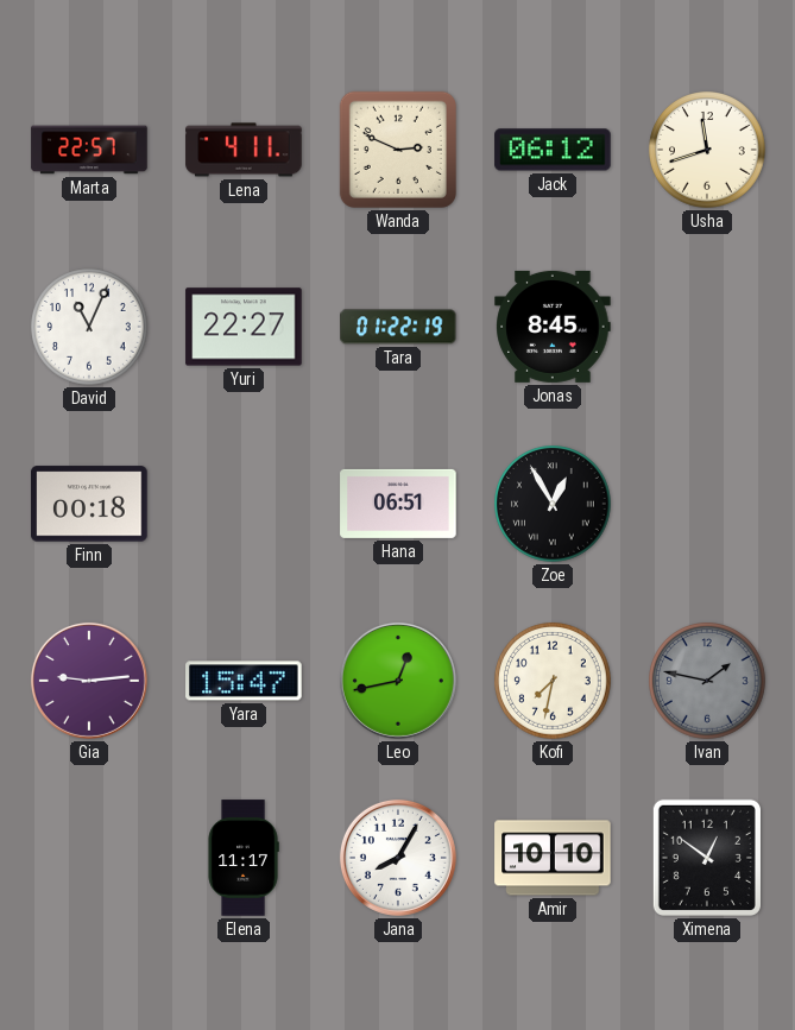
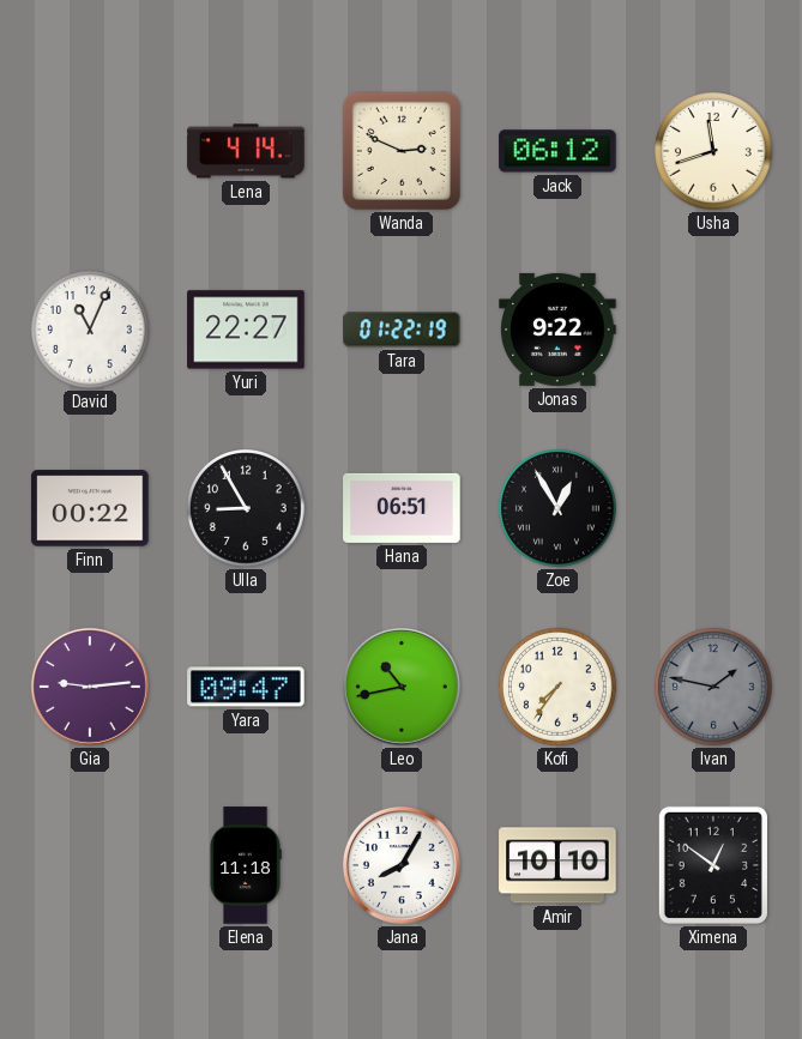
Marta: 22:57 -> none
Lena: 4:11 -> 4:14
Jonas: 8:45 -> 9:22
Finn: 00:18 -> 00:22
Ulla: none -> 8:55
Yara: 15:47 -> 09:47
Leo: 12:43 -> 10:43
Kofi: 7:32 -> 7:36
Elena: 11:17 -> 11:18
